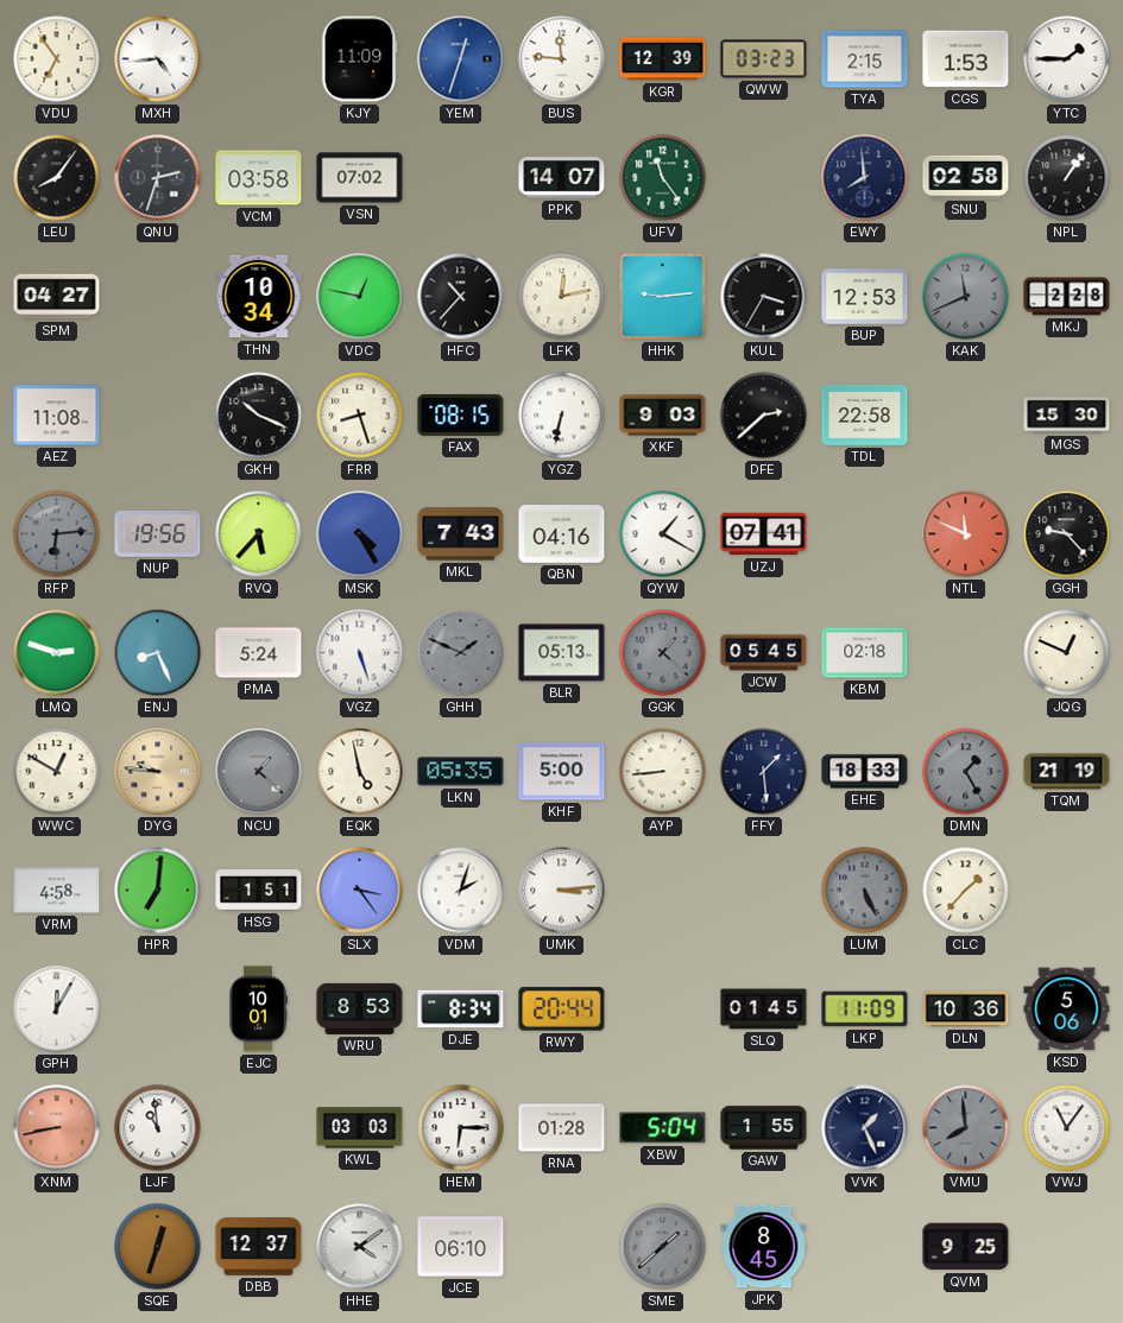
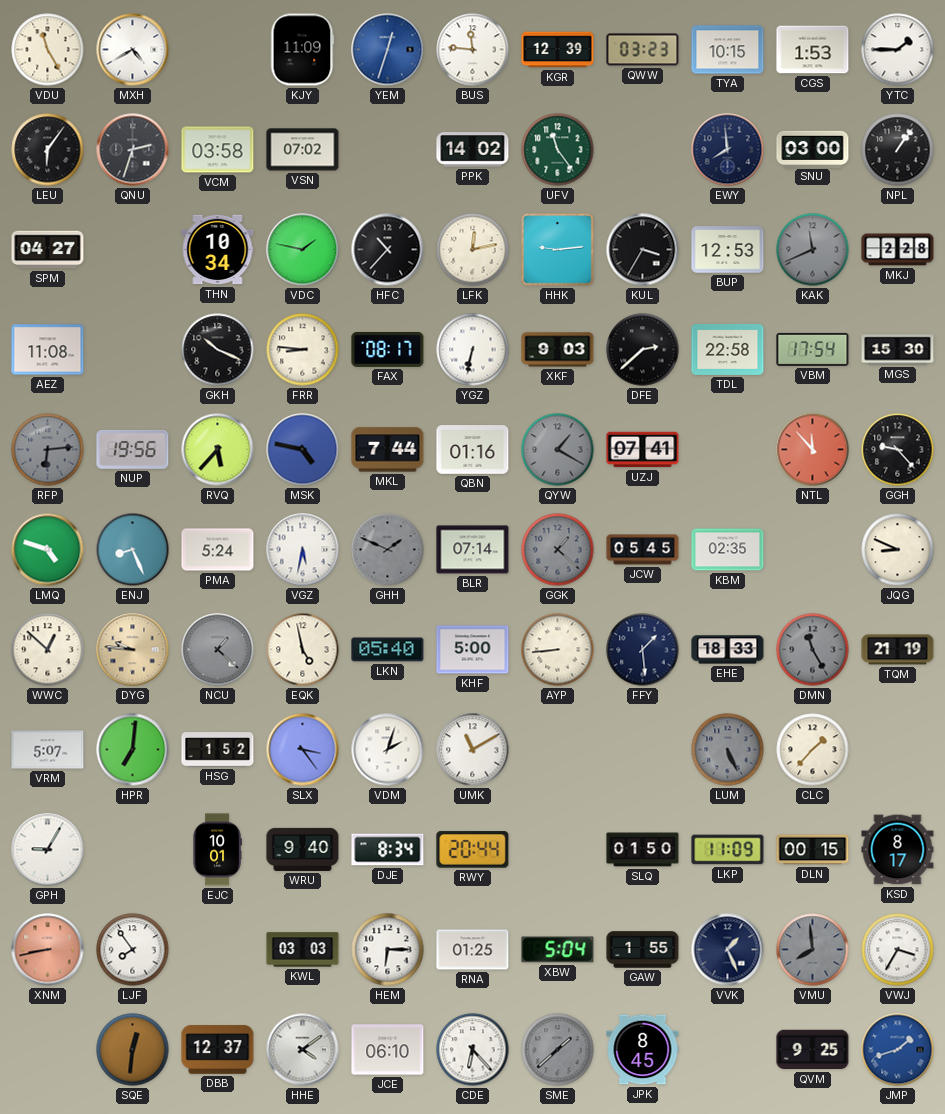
VDU: 6:54 -> 11:25
MXH: 4:44 -> 4:40
TYA: 2:15 -> 10:15
LEU: 8:06 -> 6:06
PPK: 14:07 -> 14:02
SNU: 02:58 -> 03:00
VDC: 12:47 -> 1:47
FRR: 8:27 -> 8:46
FAX: 08:15 -> 08:17
VBM: none -> 17:54
MSK: 4:25 -> 4:47
MKL: 7:43 -> 7:44
QBN: 04:16 -> 01:16
QYW dial: white -> grey
NTL: 11:49 -> 11:53
LMQ: 2:48 -> 4:48
VGZ: 5:27 -> 5:32
BLR: 05:13 -> 07:14
KBM: 02:18 -> 02:35
JQG: 12:49 -> 8:49
WWC: 12:50 -> 12:52
LKN: 05:35 -> 05:40
DMN: 1:25 -> 11:25
VRM: 4:58 -> 5:07
HSG: 1:51 -> 1:52
UMK: 3:14 -> 11:10
GPH: 12:05 -> 9:05
WRU: 8:53 -> 9:40
SLQ: 01:45 -> 01:50
DLN: 10:36 -> 00:15
KSD: 5:06 -> 8:17
LJF: 10:59 -> 7:54
RNA: 01:28 -> 01:25
VWJ: 11:06 -> 3:35
SQE: 12:33 -> 12:31
CDE: none -> 6:23
JMP: none -> 1:42
